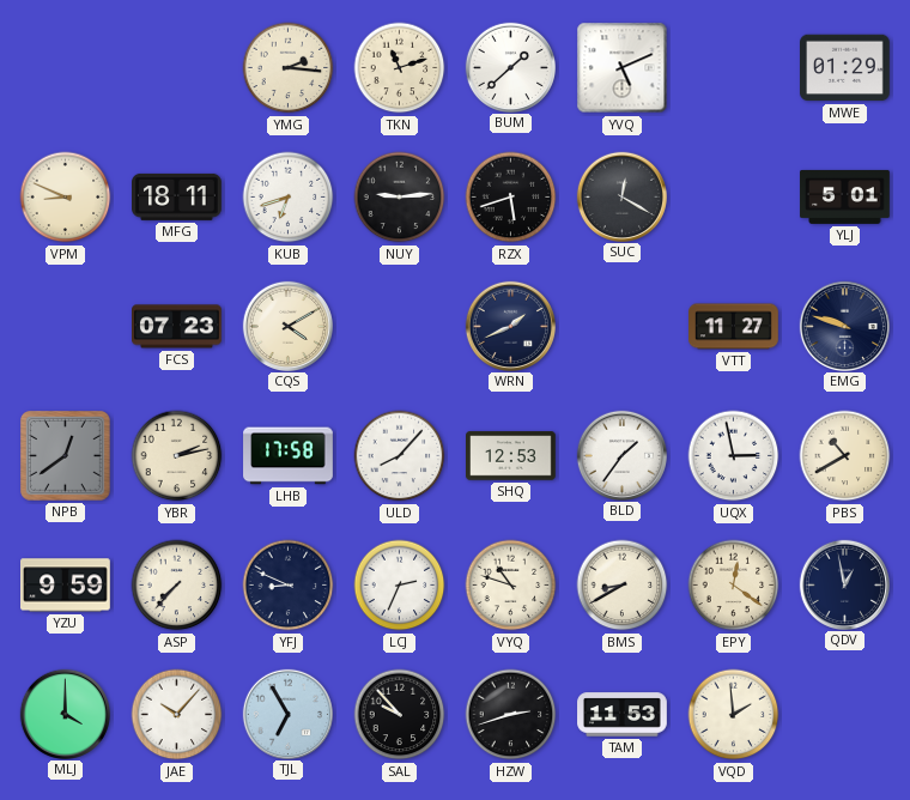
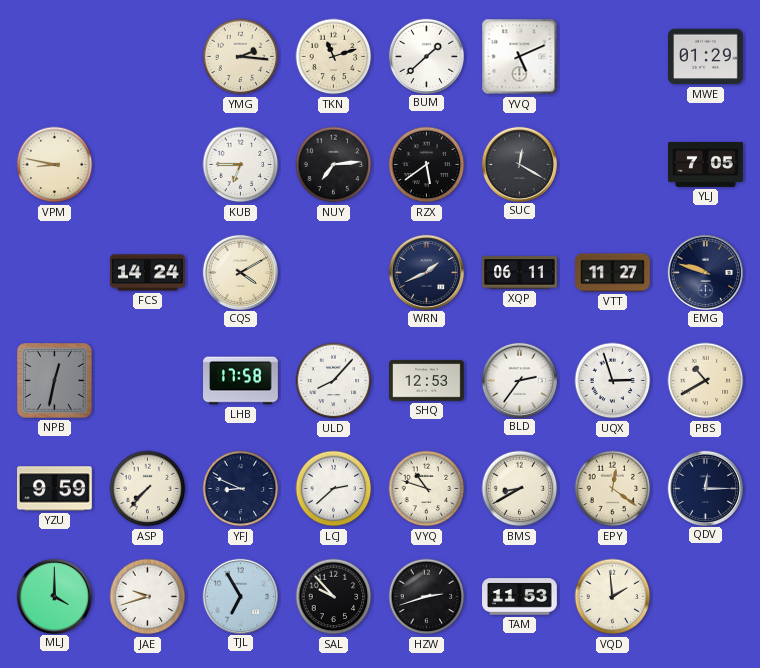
VPM: 8:49 -> 8:47
MFG: 18:11 -> none
KUB: 6:42 -> 6:45
NUY: 9:14 -> 7:14
RZX: 5:42 -> 5:39
YLJ: 5:01 -> 7:05
FCS: 07:23 -> 14:24
XQP: none -> 06:11
NPB: 12:39 -> 12:32
YBR: 2:13 -> none
BLD: 1:36 -> 2:36
UQX: 2:58 -> 2:57
LCJ: 2:34 -> 2:38
QDV: 12:58 -> 12:15
JAE: 10:07 -> 9:42
